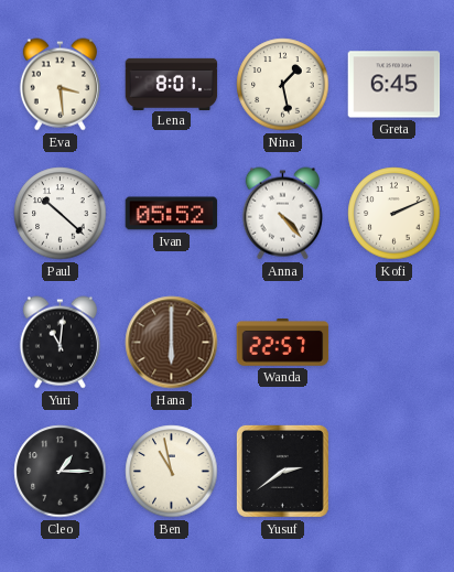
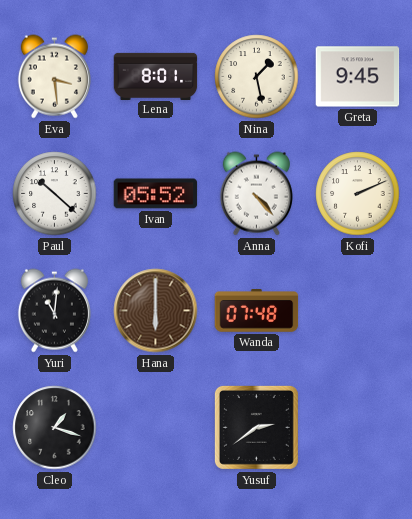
Greta: 6:45 -> 9:45
Wanda: 22:57 -> 07:48
Cleo: 1:15 -> 1:18
Ben: 10:58 -> none
